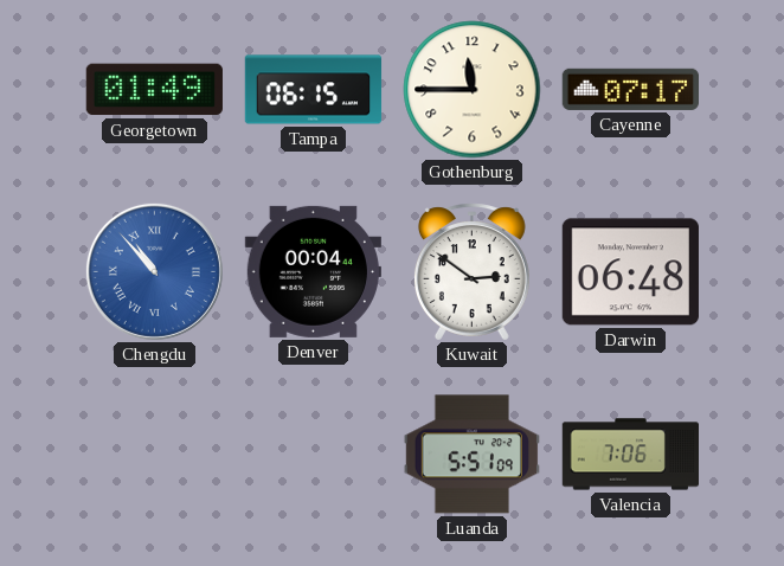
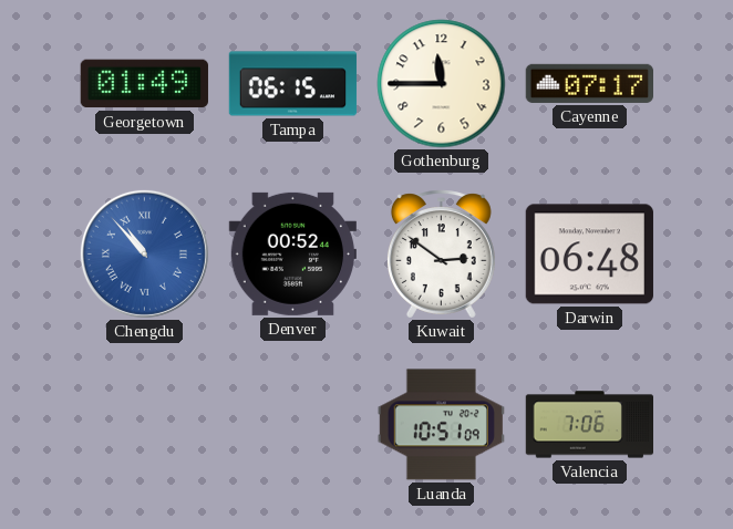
Denver: 00:04 -> 00:52
Luanda: 5:51 -> 10:51
